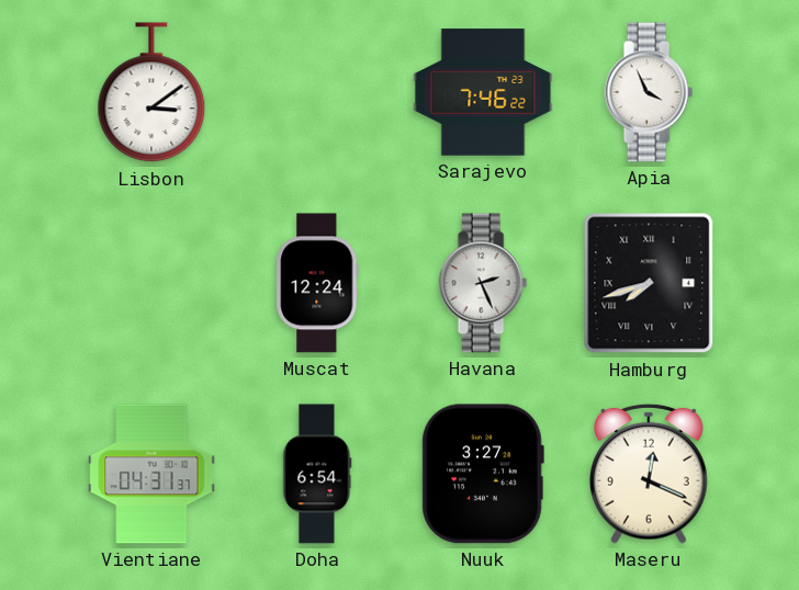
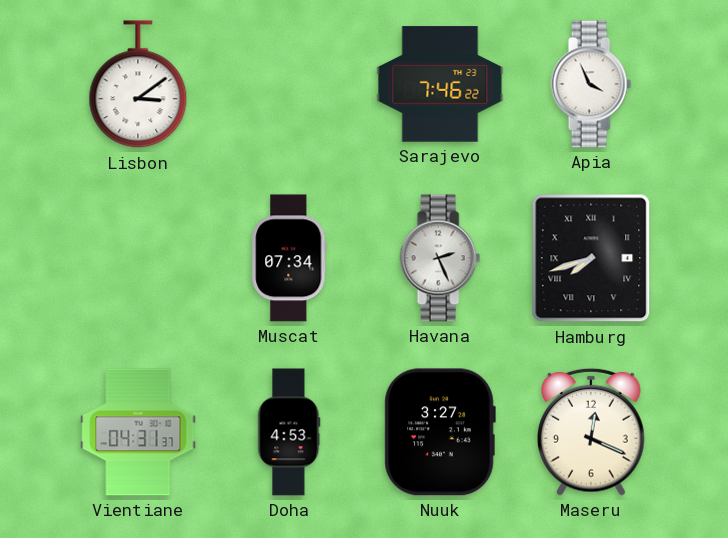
Muscat: 12:24 -> 07:34
Doha: 6:54 -> 4:53
